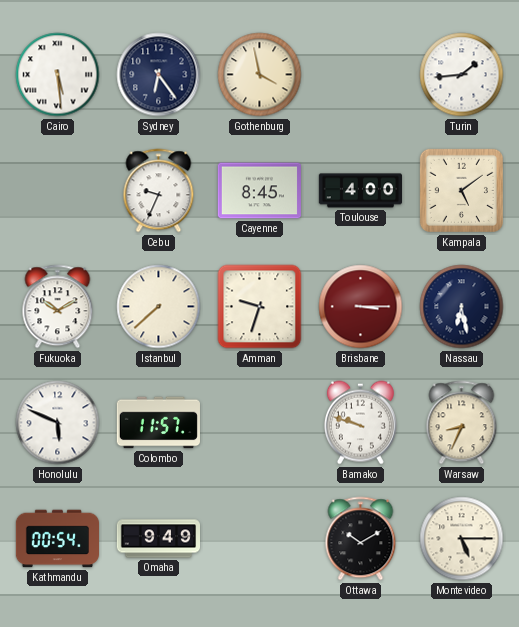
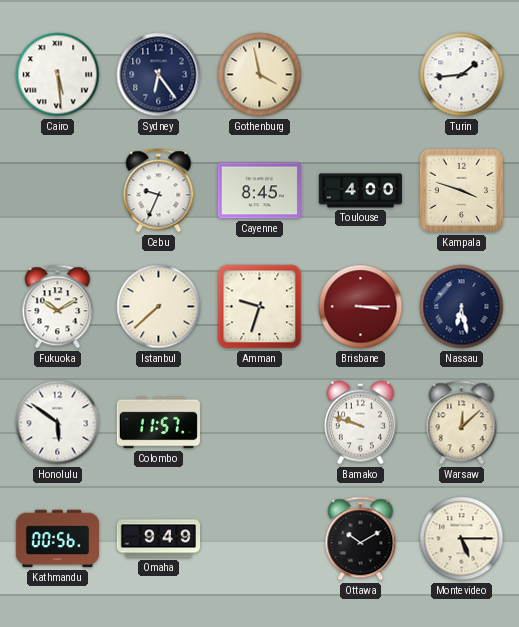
Kampala: 5:09 -> 3:48
Honolulu: 5:49 -> 5:51
Warsaw: 8:34 -> 12:08
Kathmandu: 00:54 -> 00:56
